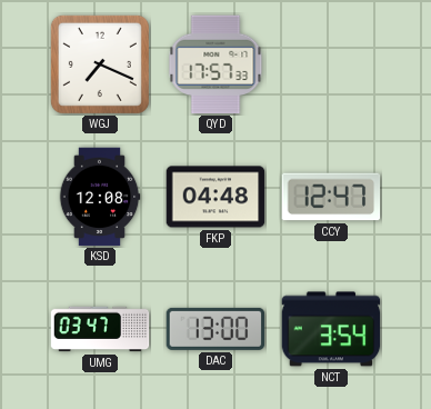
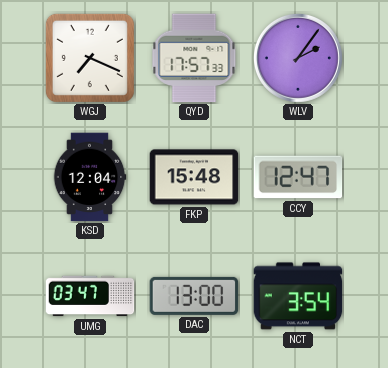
WLV: none -> 2:06
KSD: 12:08 -> 12:04
FKP: 04:48 -> 15:48
